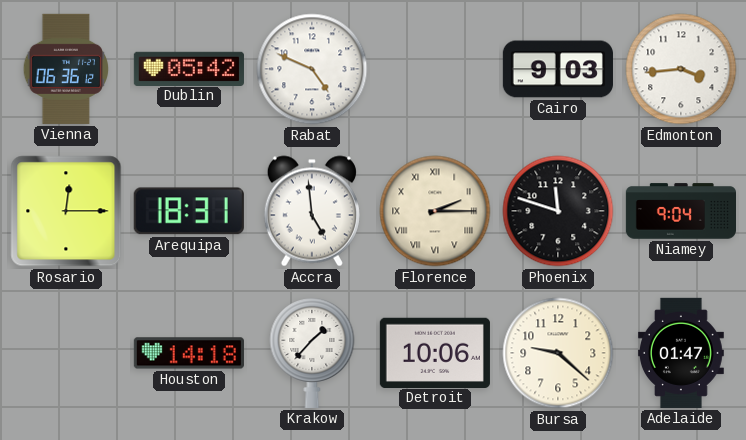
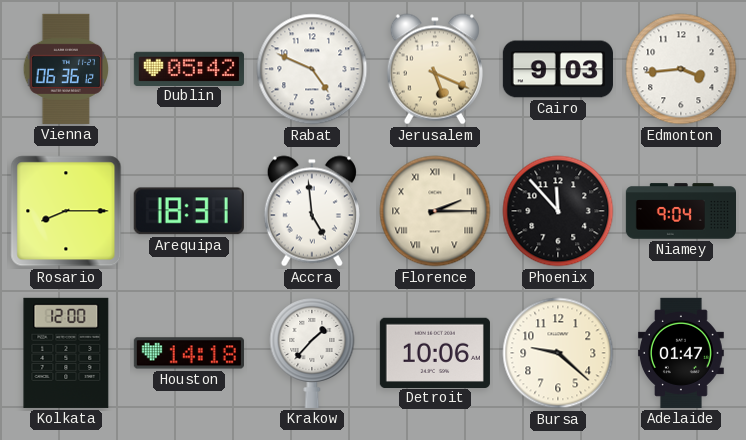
Jerusalem: none -> 5:19
Rosario: 12:15 -> 8:15
Phoenix: 11:48 -> 11:53
Kolkata: none -> 12:00
